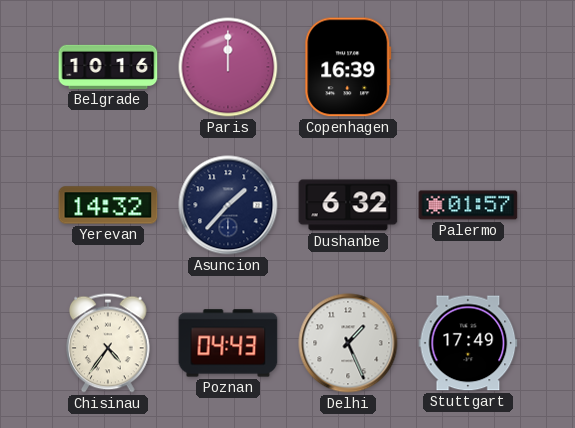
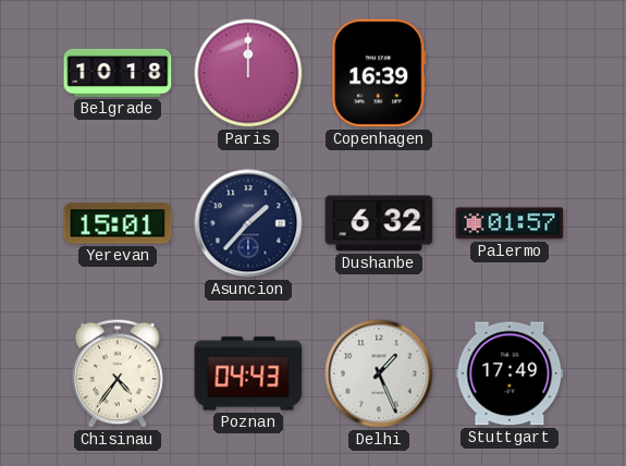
Belgrade: 10:16 -> 10:18
Yerevan: 14:32 -> 15:01
